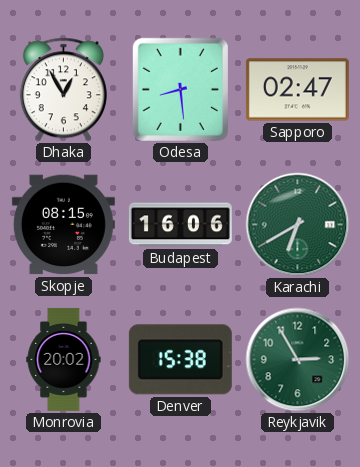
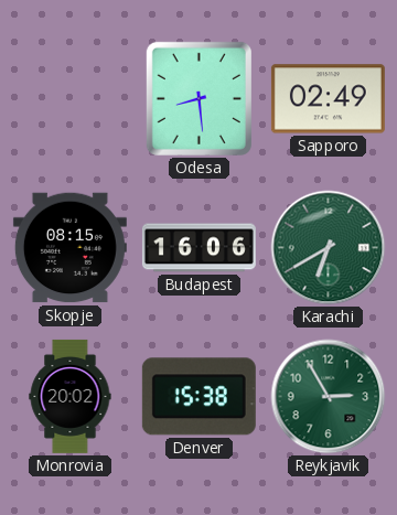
Dhaka: 12:55 -> none
Sapporo: 02:47 -> 02:49
